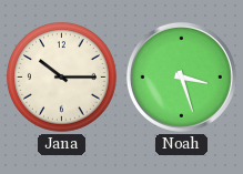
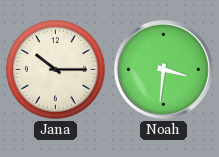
Noah: 3:27 -> 3:31
